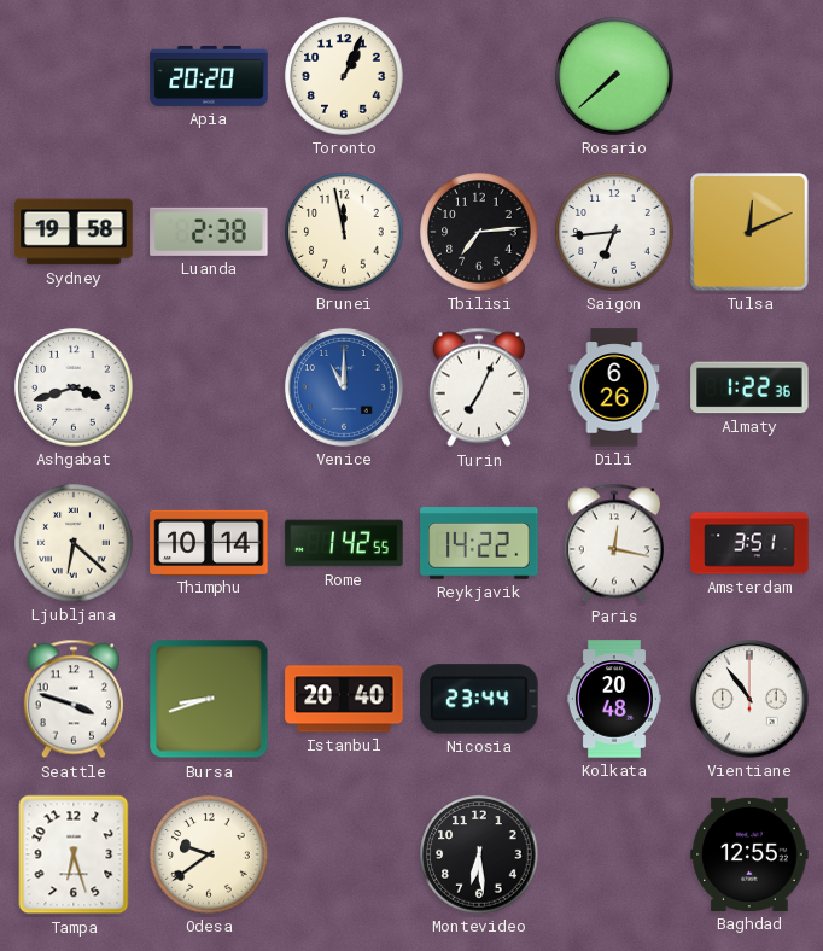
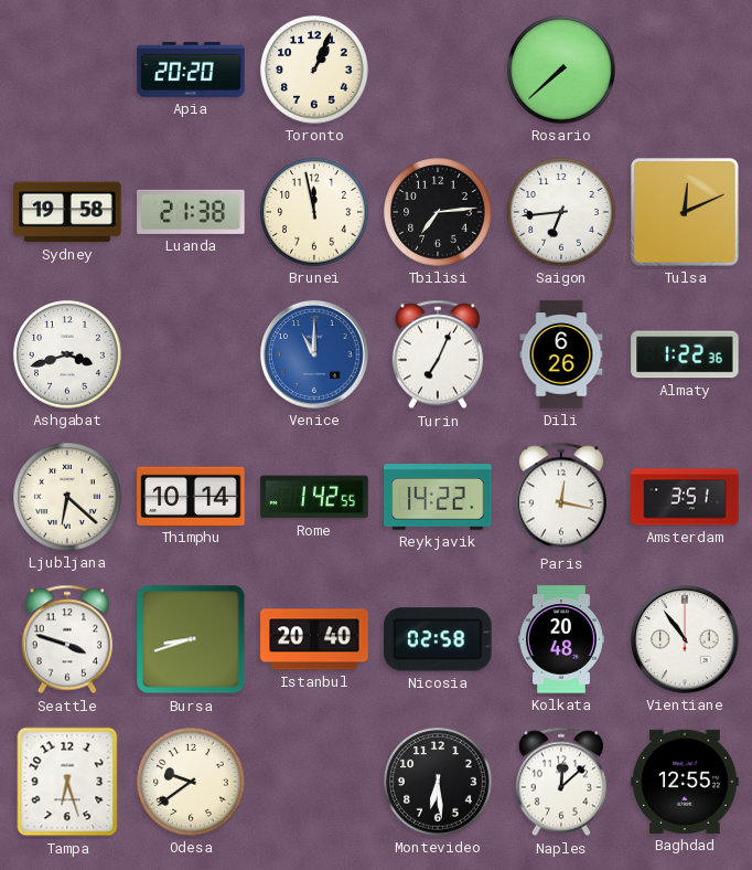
Luanda: 2:38 -> 21:38
Nicosia: 23:44 -> 02:58
Naples: none -> 12:08
